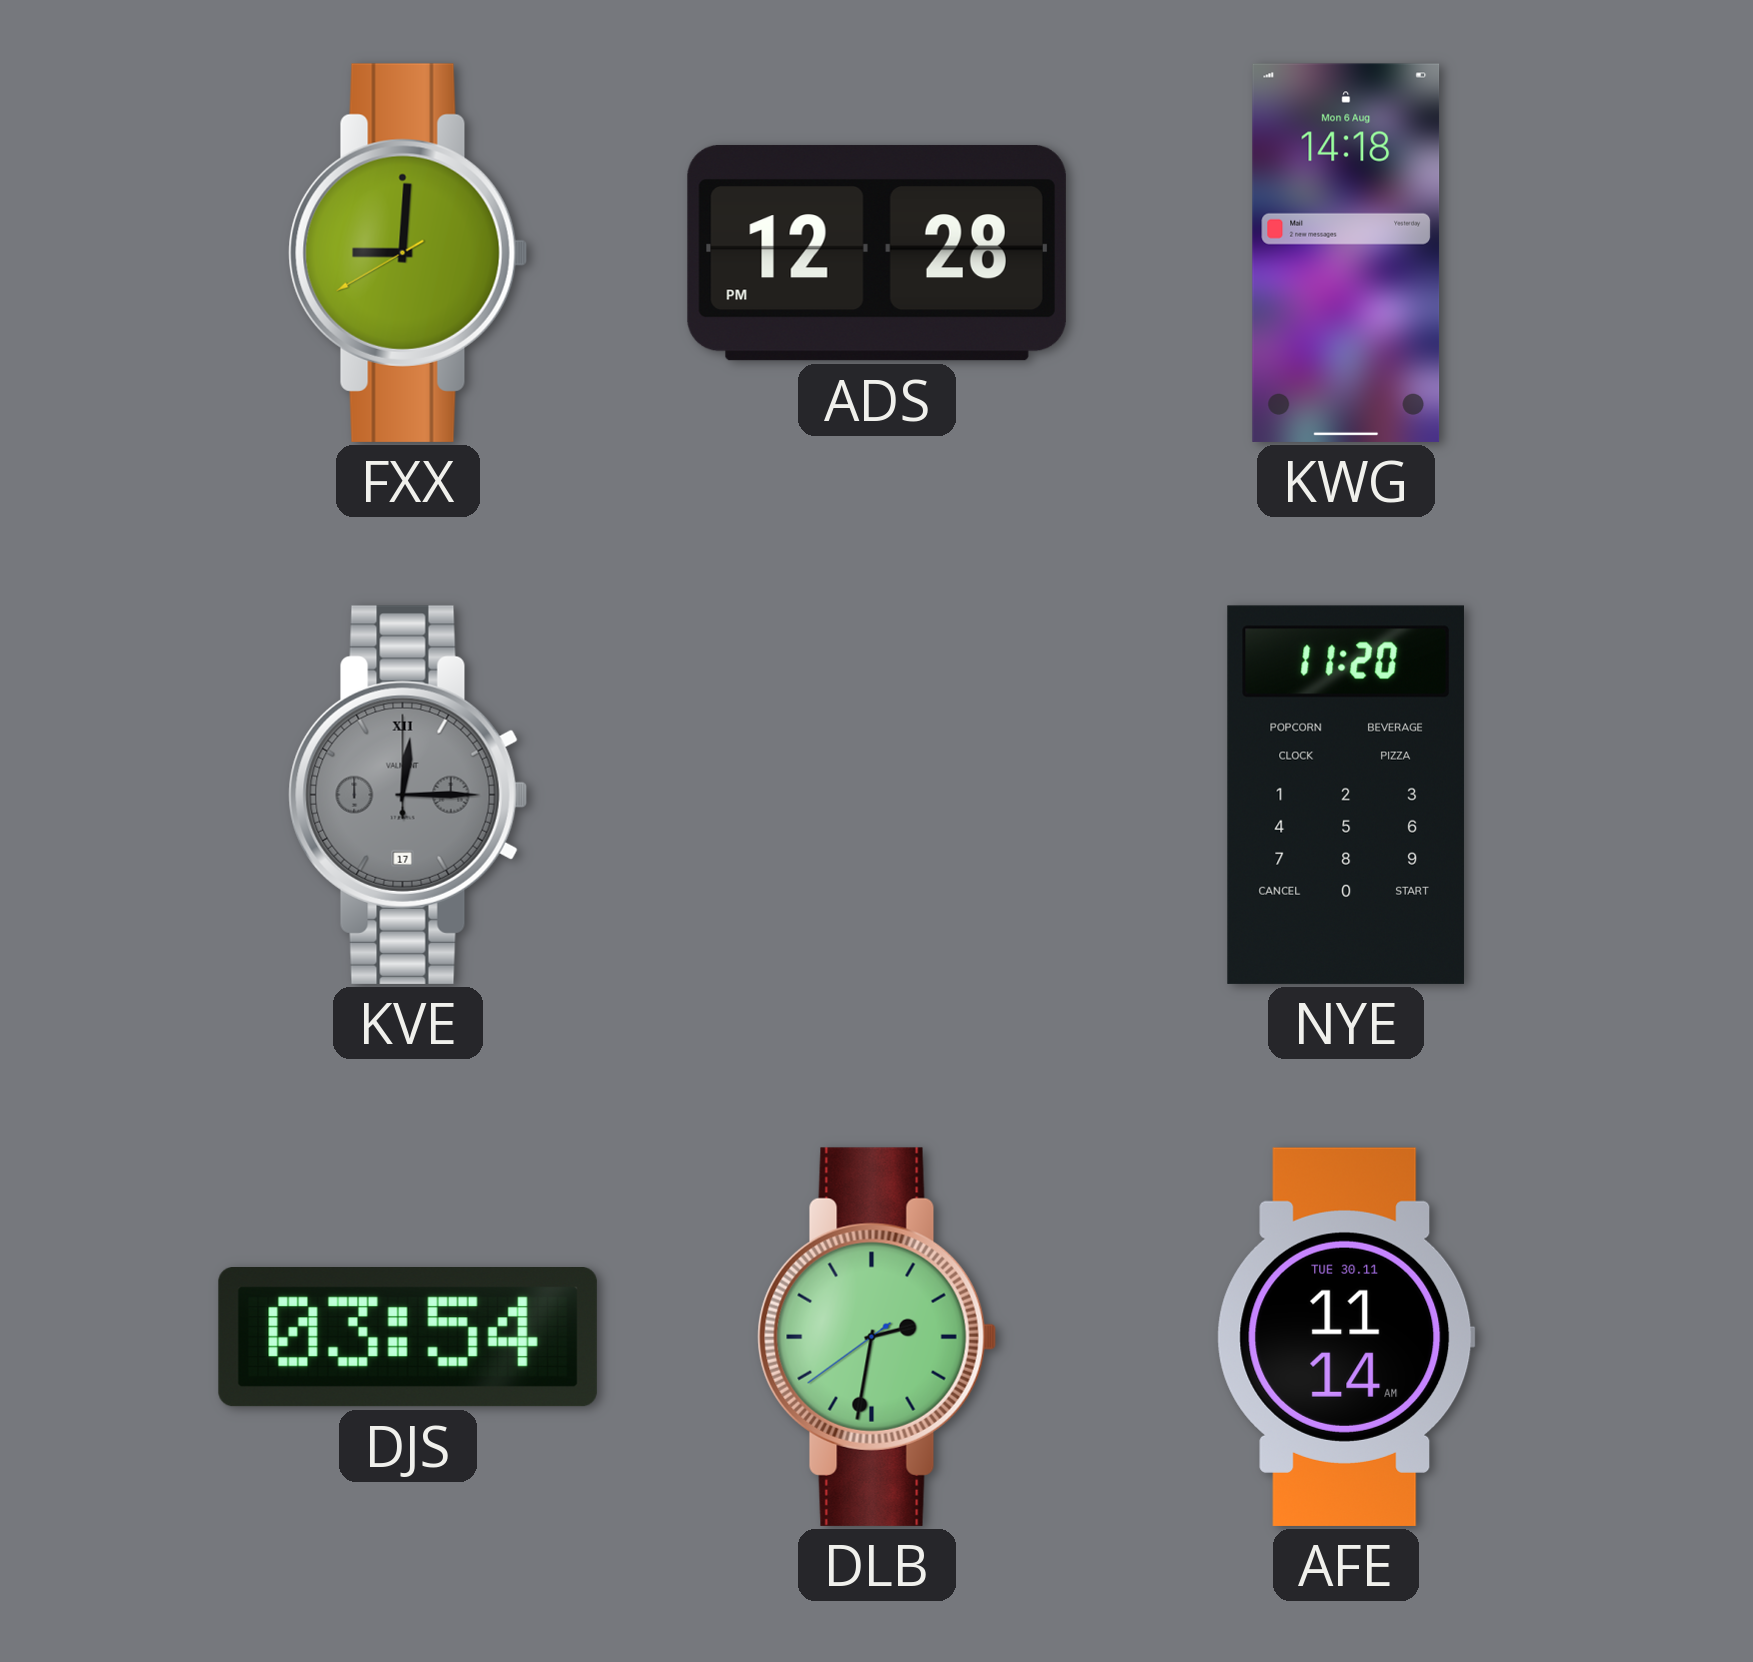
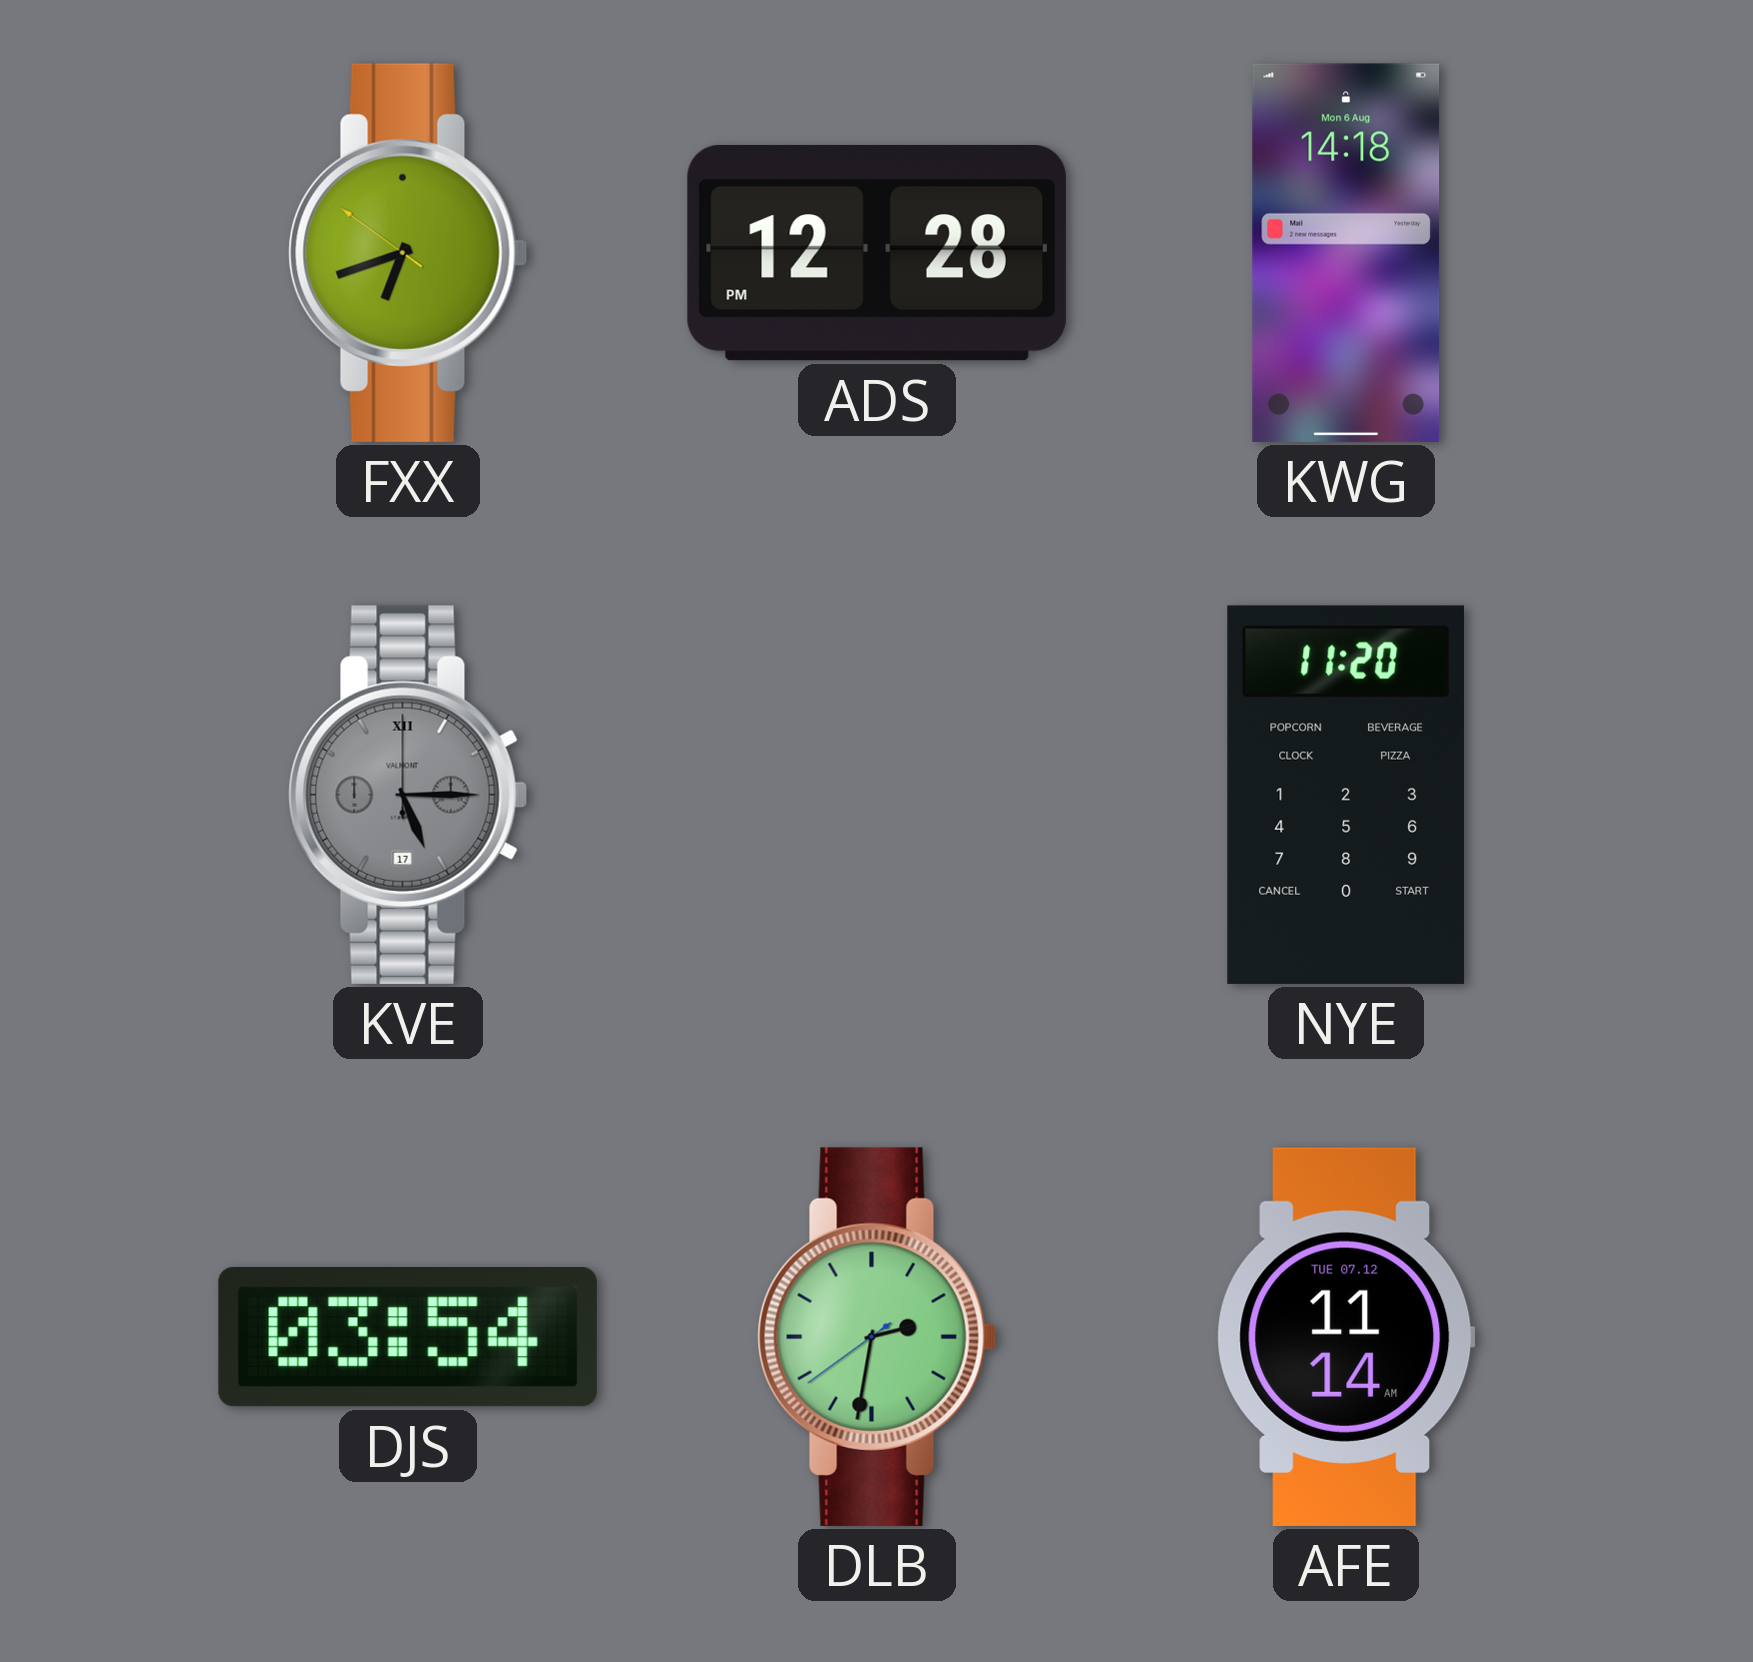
FXX: 9:00 -> 6:41
KVE: 12:15 -> 5:15
AFE date: TUE 30.11 -> TUE 07.12
